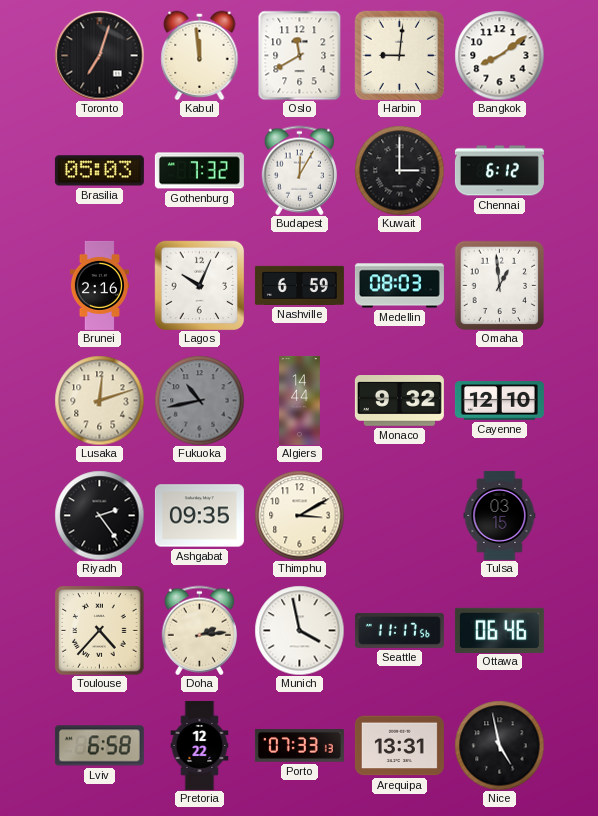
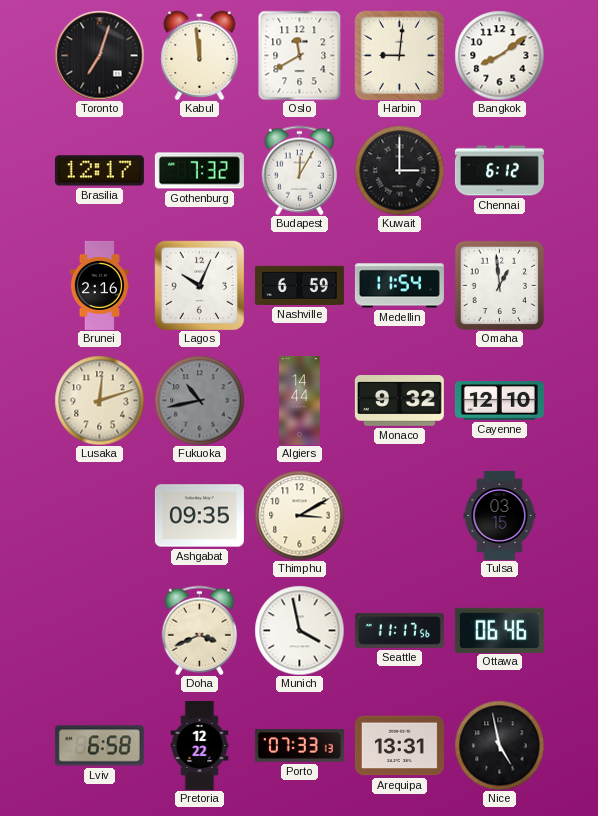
Brasilia: 05:03 -> 12:17
Medellin: 08:03 -> 11:54
Riyadh: 2:24 -> none
Toulouse: 4:37 -> none
Doha: 2:14 -> 3:41
